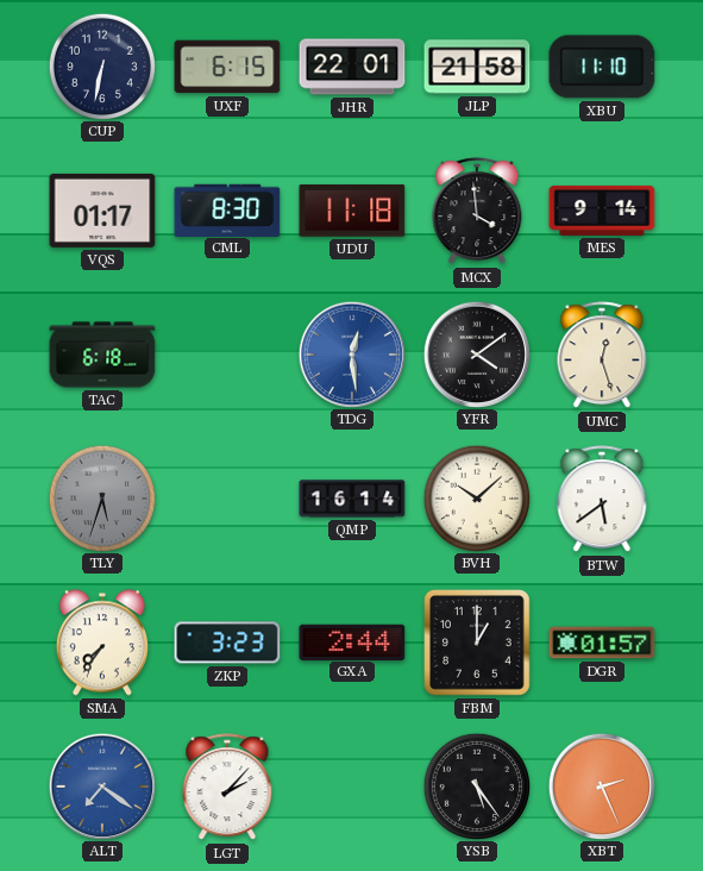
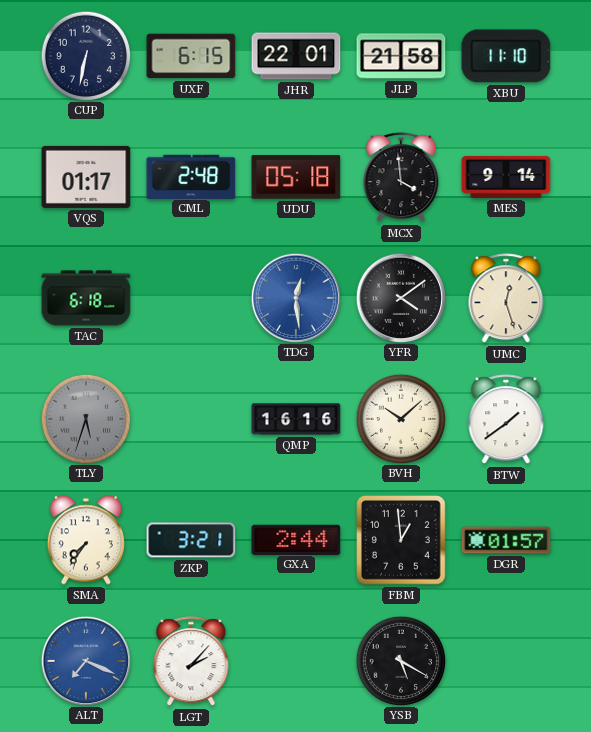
CML: 8:30 -> 2:48
UDU: 11:18 -> 05:18
QMP: 16:14 -> 16:16
BTW: 5:39 -> 1:39
ZKP: 3:23 -> 3:21
FBM: 1:00 -> 12:59
ALT: 7:21 -> 7:19
YSB: 5:24 -> 5:20
XBT: 2:26 -> none
